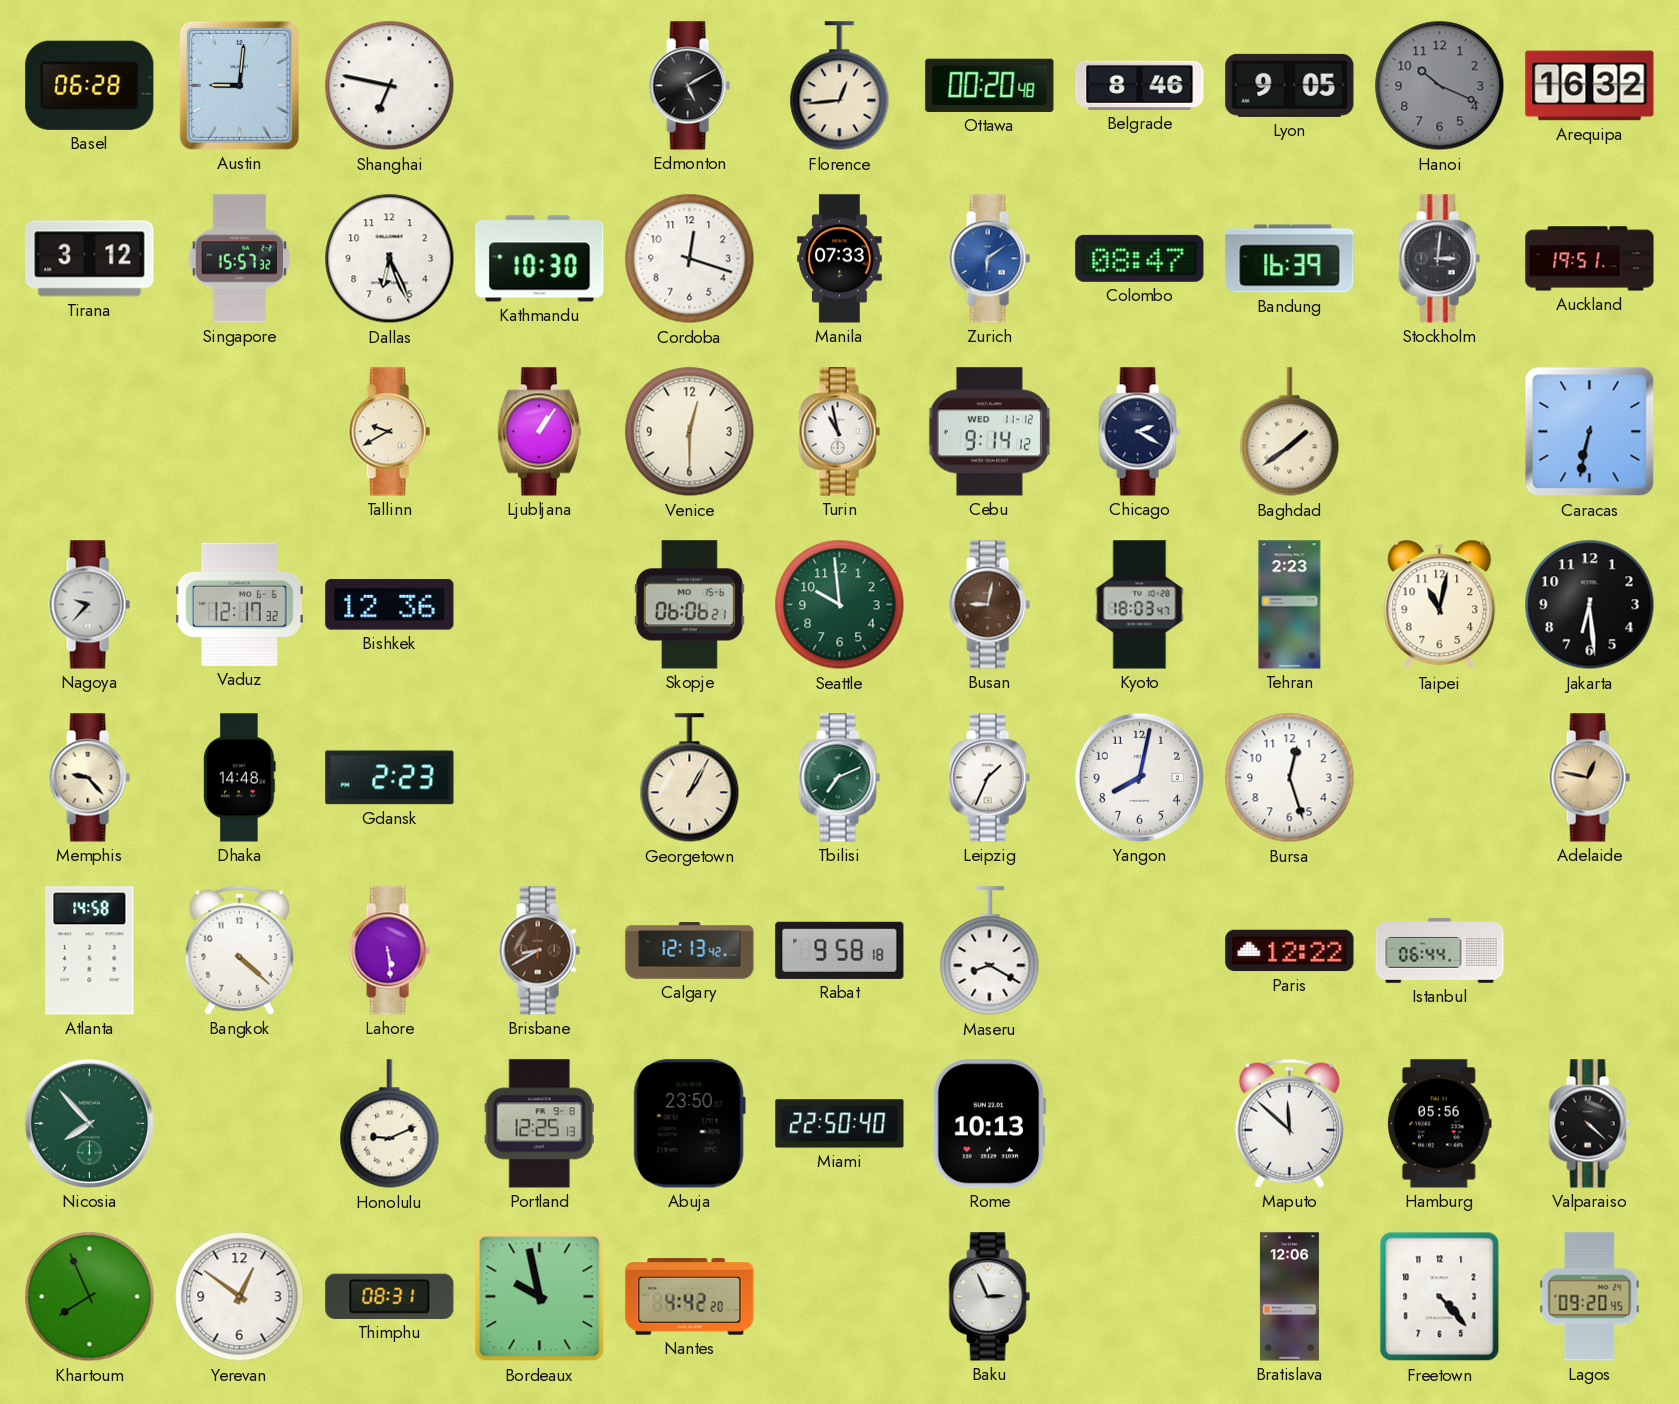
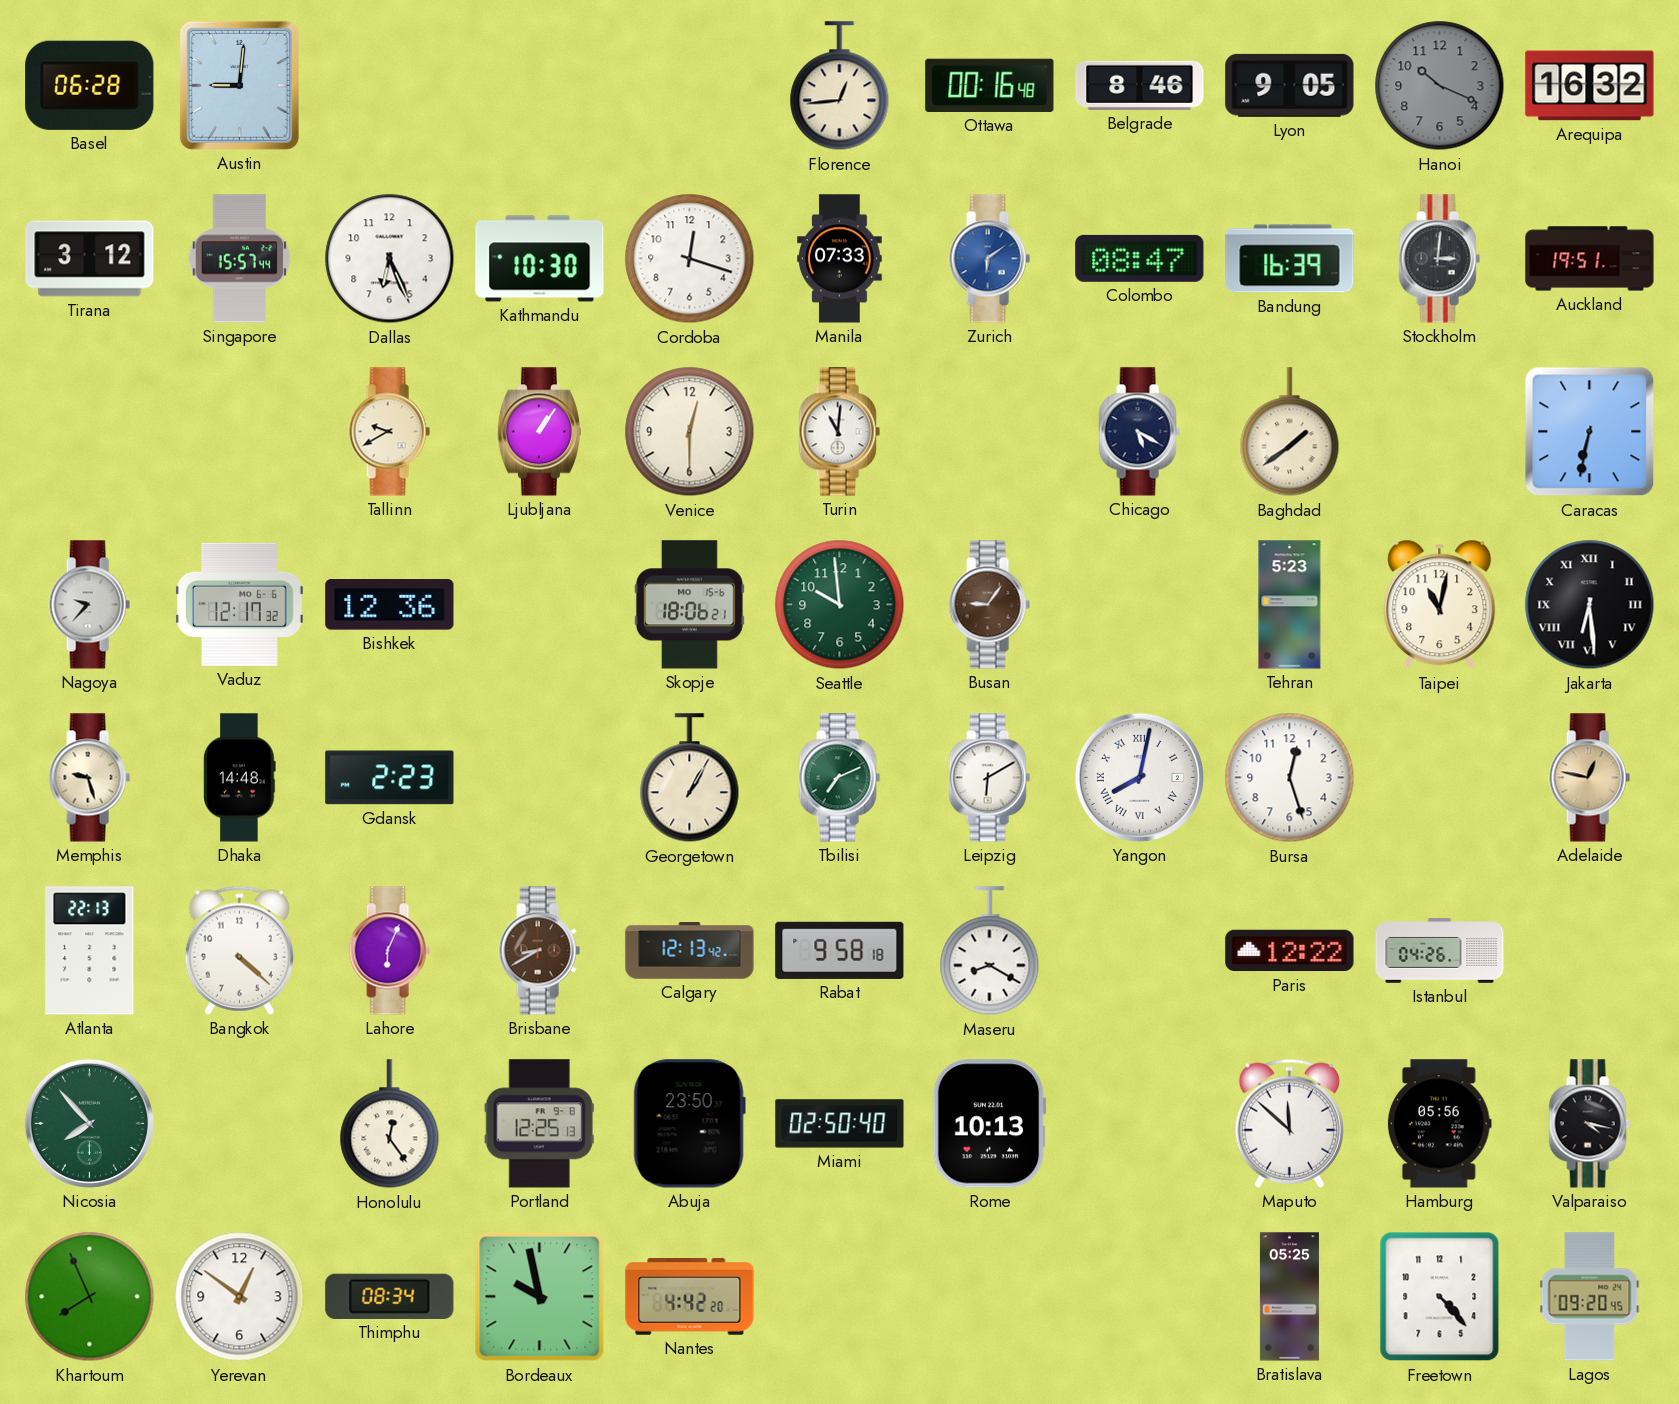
Shanghai: 6:47 -> none
Edmonton: 5:10 -> none
Ottawa: 00:20 -> 00:16
Singapore: 15:57:32 -> 15:57:44
Turin: 10:58 -> 11:01
Cebu: 9:14 -> none
Chicago: 2:20 -> 5:20
Skopje: 06:06 -> 18:06
Busan: 9:02 -> 9:06
Kyoto: 18:03 -> none
Tehran: 2:23 -> 5:23
Jakarta numerals: Arabic -> Roman
Memphis: 9:23 -> 9:27
Leipzig: 1:34 -> 6:10
Yangon numerals: Arabic -> Roman
Atlanta: 14:58 -> 22:13
Lahore: 5:29 -> 6:04
Istanbul: 06:44 -> 04:26
Honolulu: 9:11 -> 12:24
Miami: 22:50 -> 02:50
Valparaiso: 4:22 -> 4:17
Thimphu: 08:31 -> 08:34
Baku: 2:56 -> none
Bratislava: 12:06 -> 05:25
